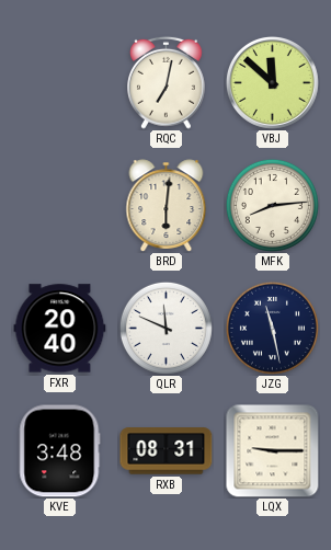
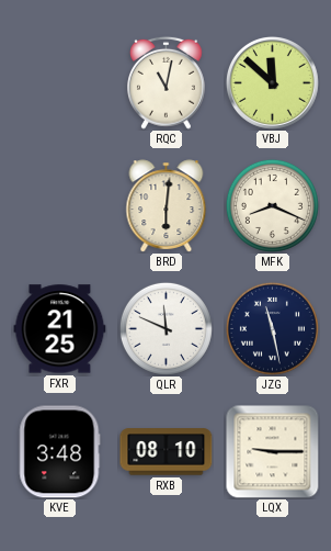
RQC: 7:02 -> 11:02
MFK: 8:14 -> 8:19
FXR: 20:40 -> 21:25
RXB: 08:31 -> 08:10
